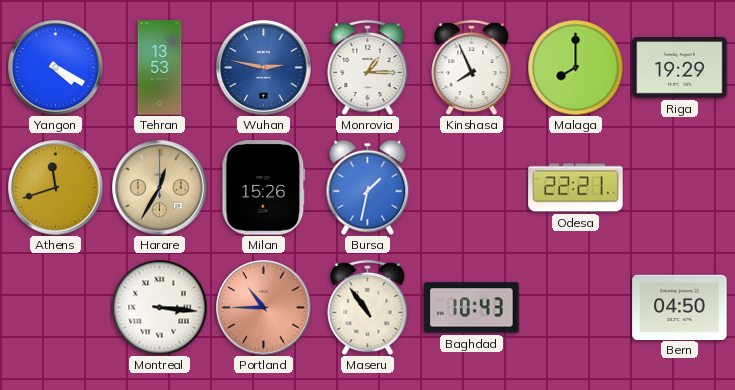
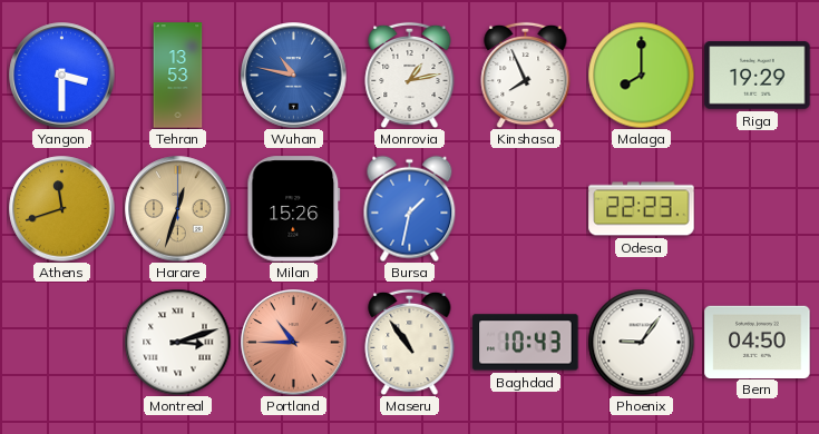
Yangon: 4:20 -> 3:30
Wuhan: 2:47 -> 10:47
Monrovia: 1:15 -> 1:13
Harare: 12:35 -> 12:33
Odesa: 22:21 -> 22:23
Montreal: 3:16 -> 3:12
Phoenix: none -> 9:06
